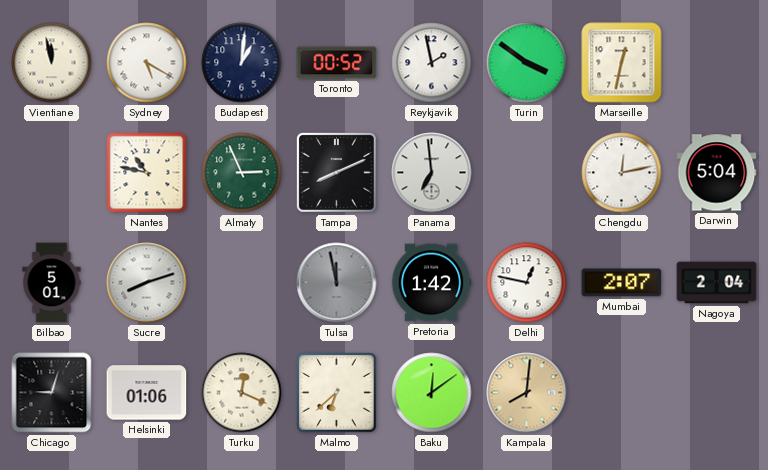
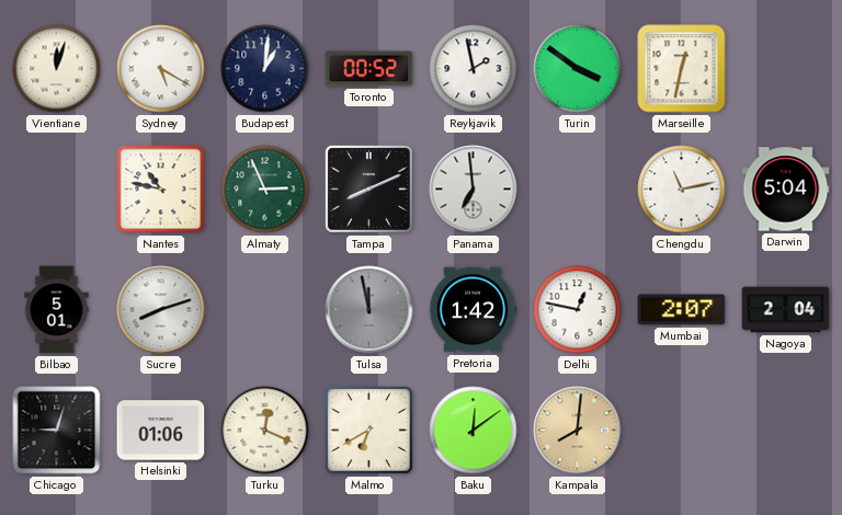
Vientiane: 11:58 -> 12:03
Chengdu: 12:13 -> 11:13
Malmo: 6:38 -> 6:40
